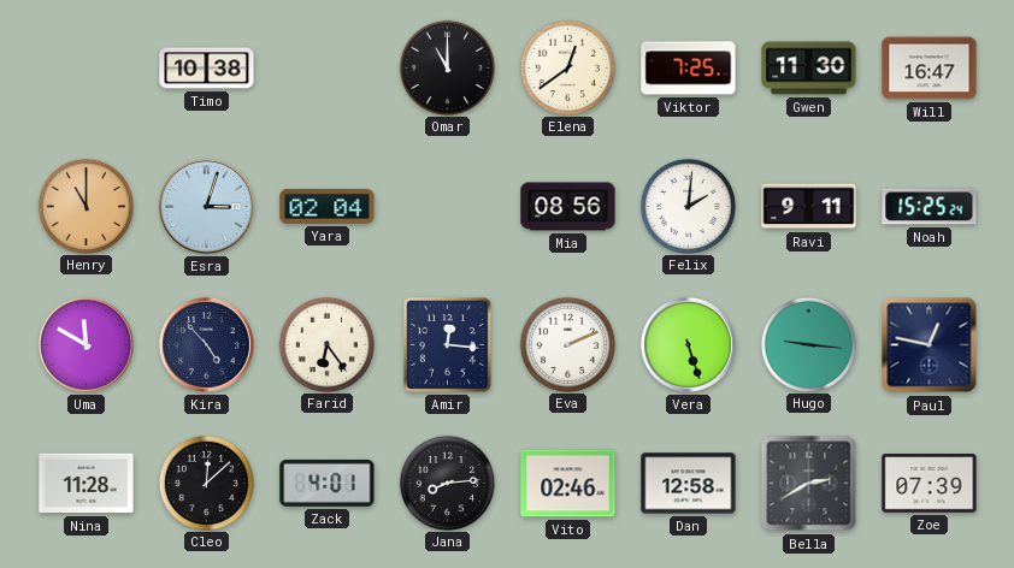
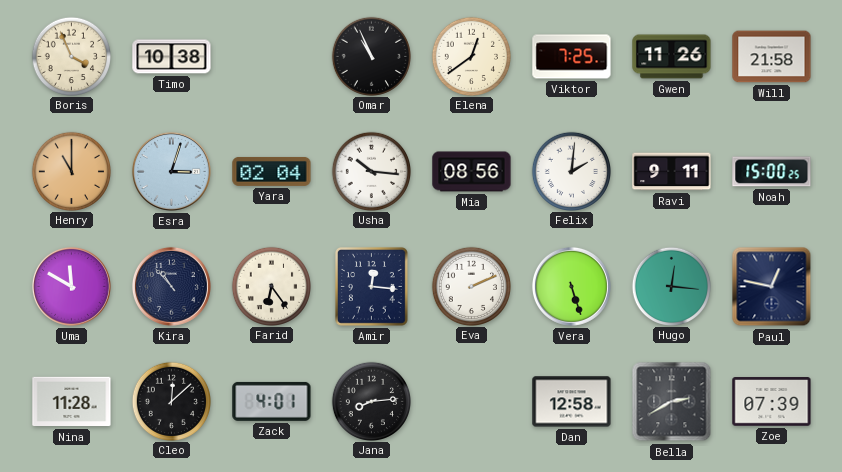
Boris: none -> 3:56
Omar: 11:00 -> 10:56
Gwen: 11:30 -> 11:26
Will: 16:47 -> 21:58
Usha: none -> 10:16
Noah: 15:25 -> 15:00
Kira: 4:53 -> 10:53
Hugo: 9:16 -> 12:16
Vito: 02:46 -> none
